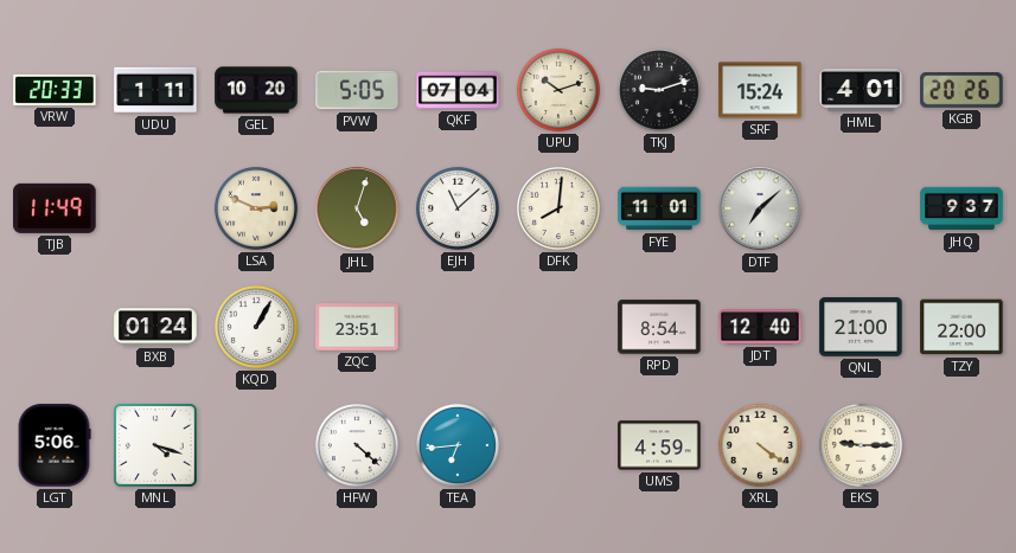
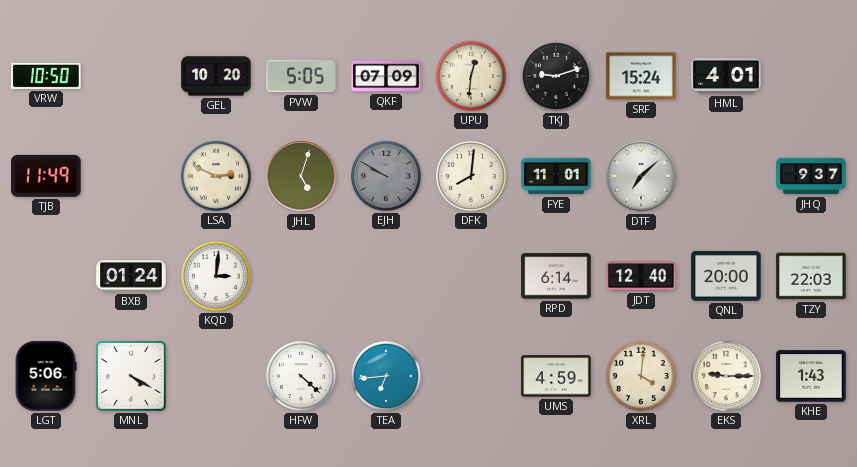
VRW: 20:33 -> 10:50
UDU: 1:11 -> none
QKF: 07:04 -> 07:09
UPU: 10:12 -> 12:31
KGB: 20:26 -> none
EJH: 11:08 -> 9:50
EJH dial: white -> grey
KQD: 1:05 -> 3:01
ZQC: 23:51 -> none
RPD: 8:54 -> 6:14
QNL: 21:00 -> 20:00
TZY: 22:00 -> 22:03
MNL: 4:18 -> 4:20
XRL: 4:21 -> 4:01
KHE: none -> 1:43
